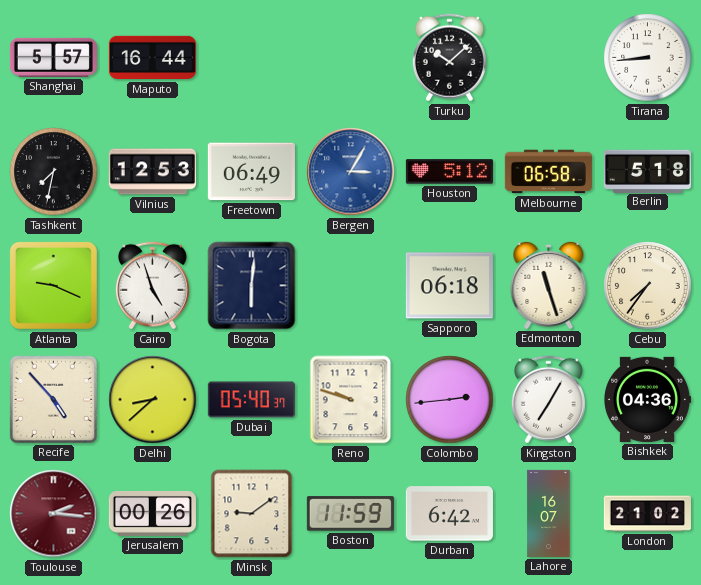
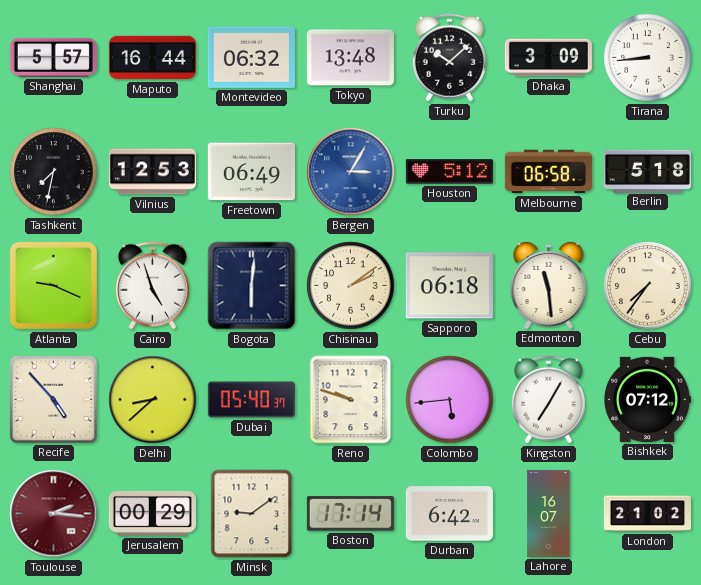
Montevideo: none -> 06:32
Tokyo: none -> 13:48
Dhaka: none -> 3:09
Chisinau: none -> 2:09
Edmonton: 11:27 -> 11:29
Colombo: 2:44 -> 5:44
Bishkek: 04:36 -> 07:12
Jerusalem: 00:26 -> 00:29
Boston: 11:59 -> 17:14
